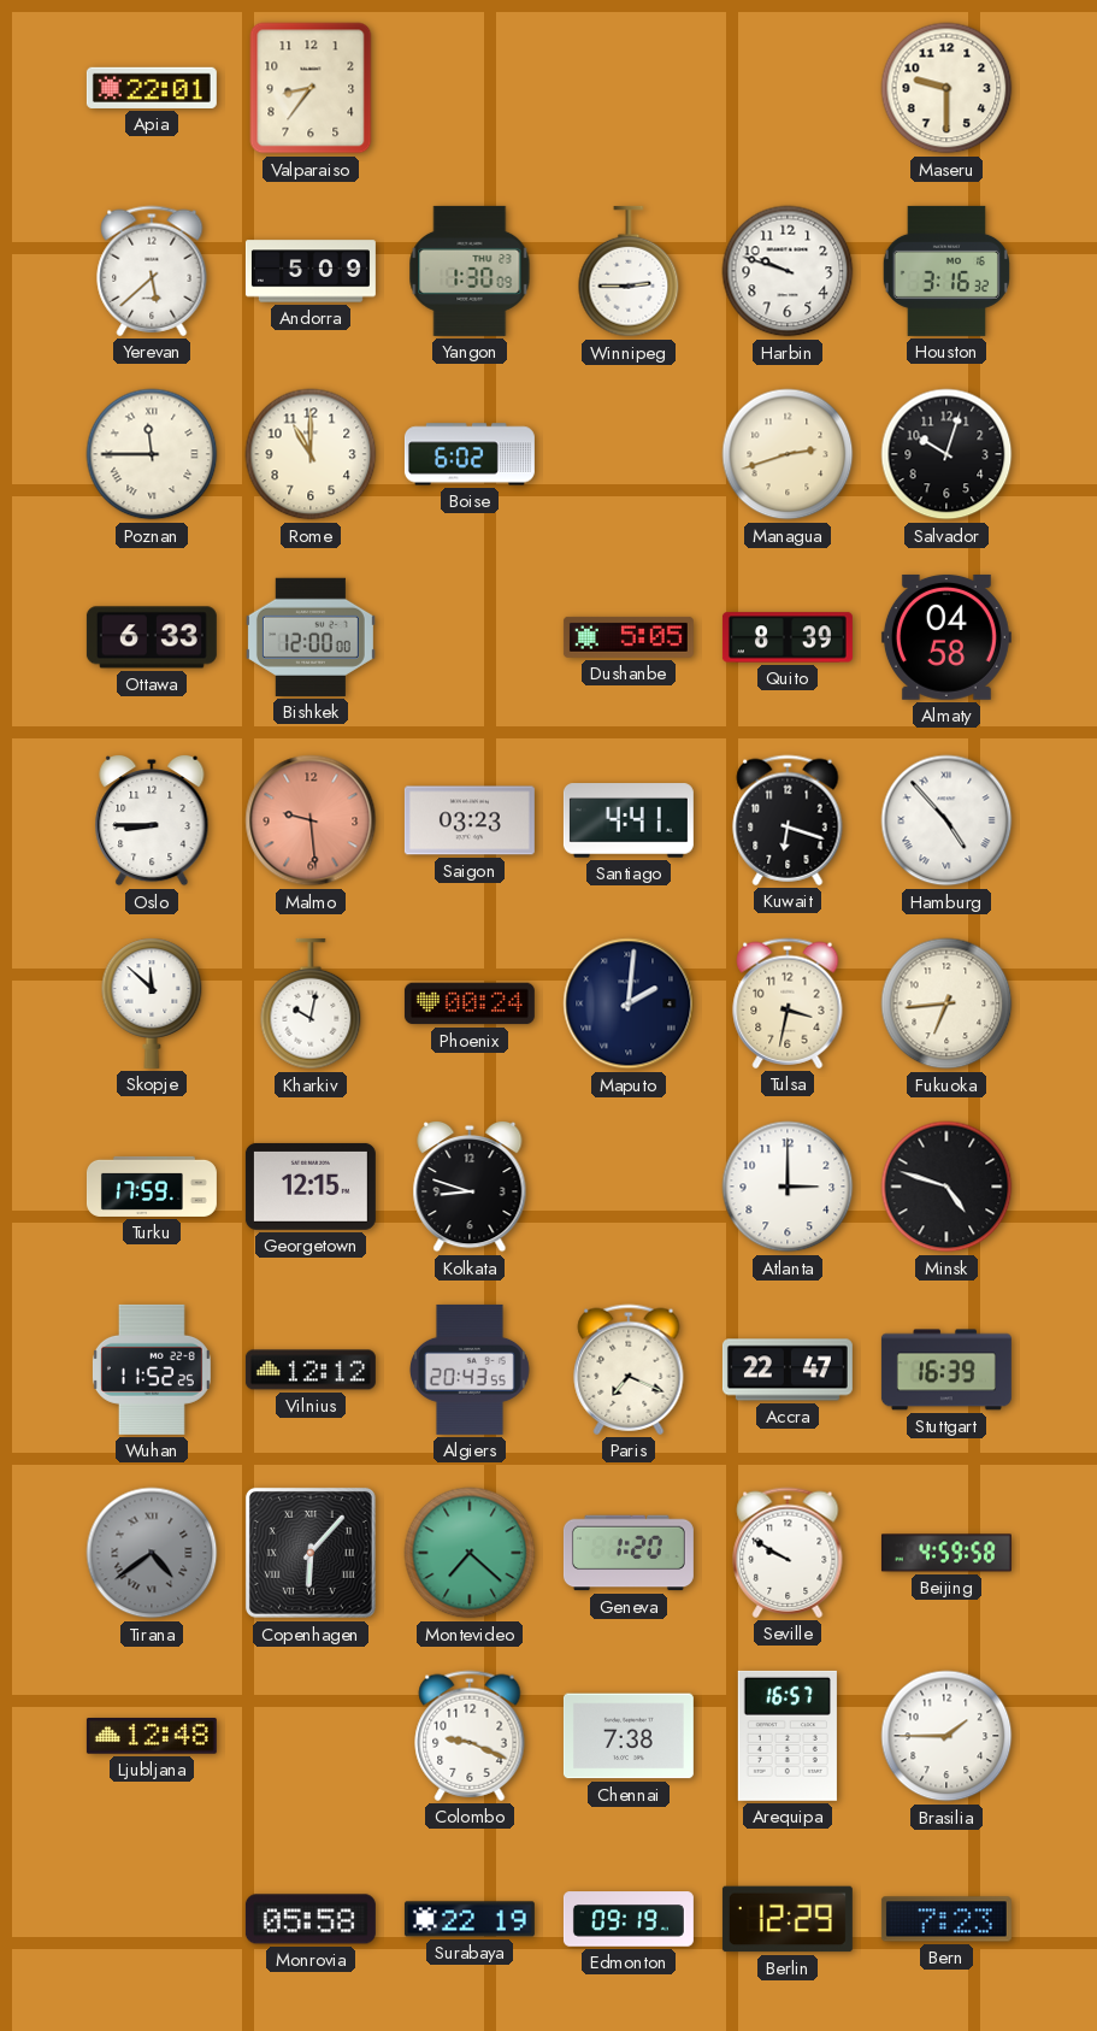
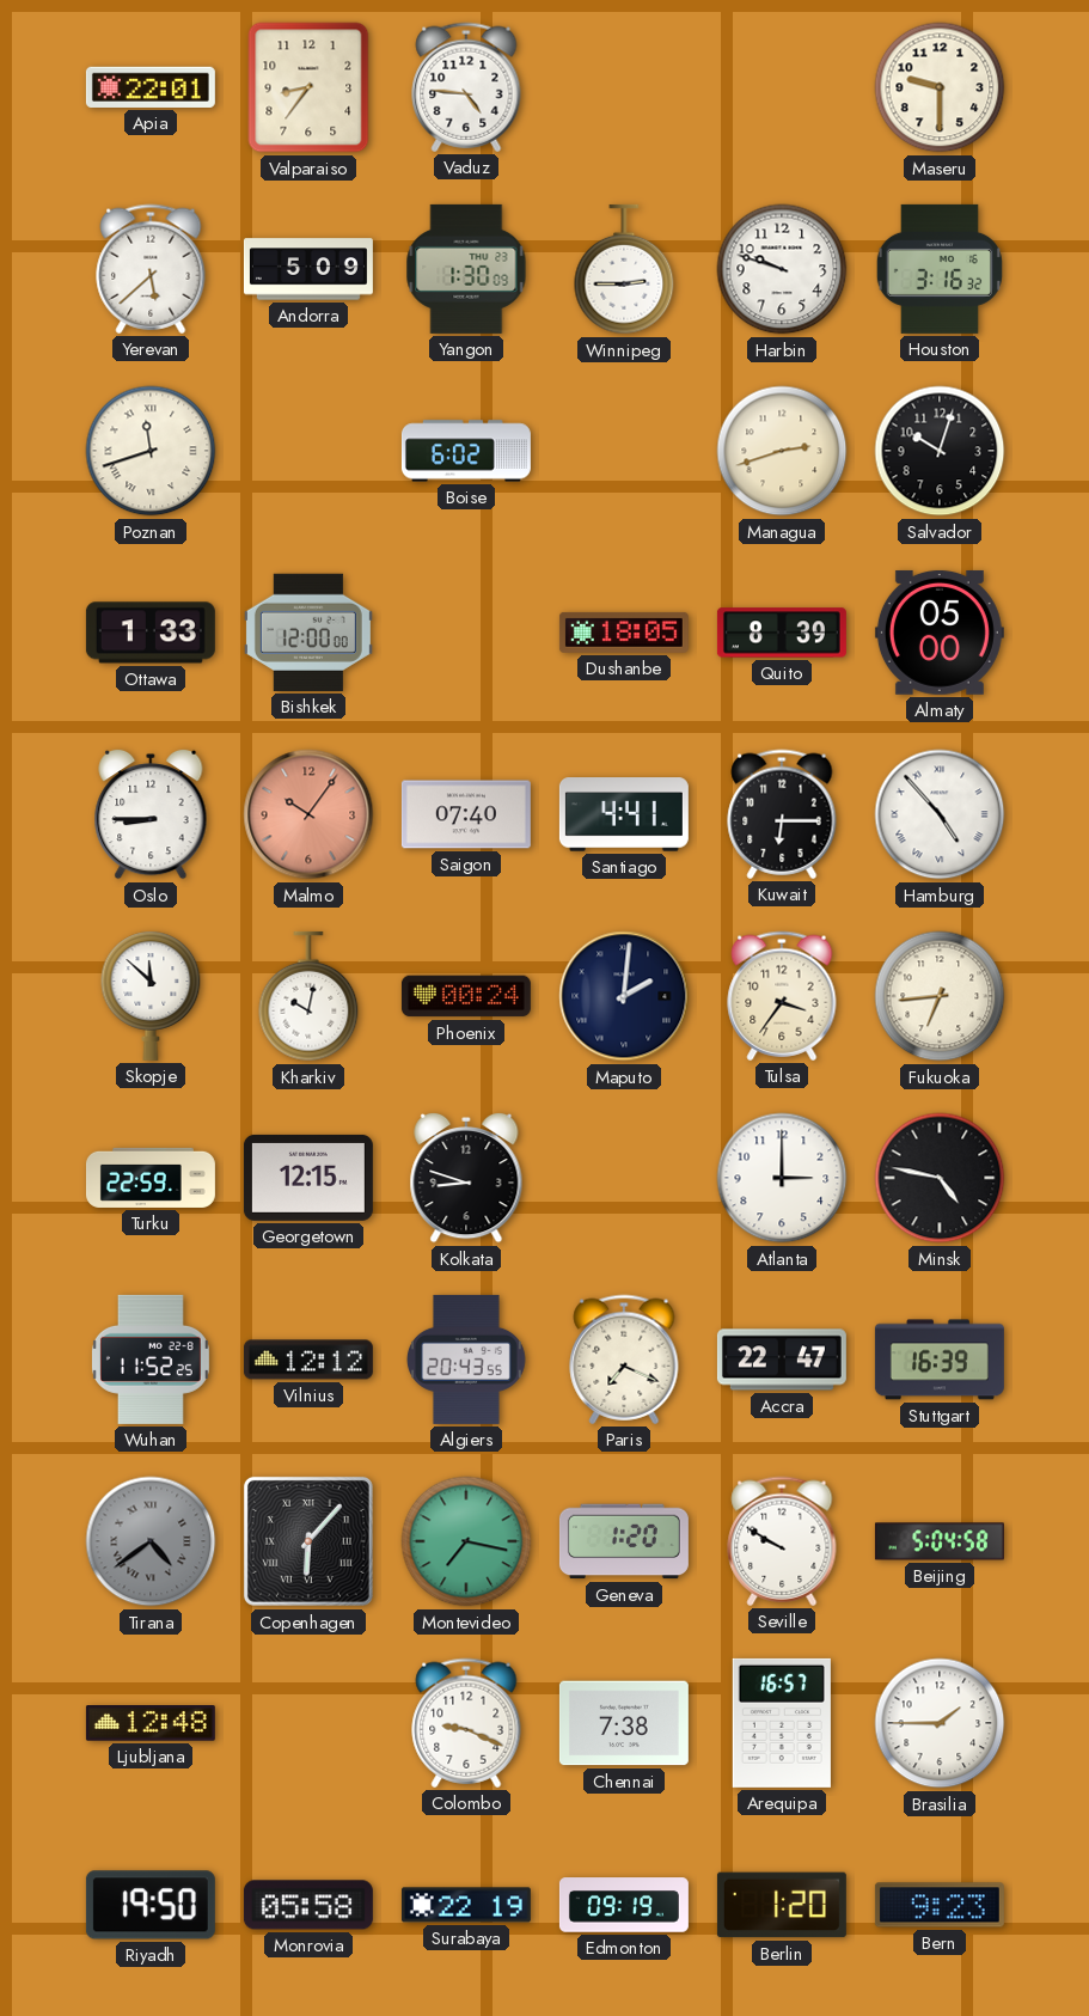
Vaduz: none -> 4:46
Poznan: 11:45 -> 11:42
Rome: 11:00 -> none
Ottawa: 6:33 -> 1:33
Dushanbe: 5:05 -> 18:05
Almaty: 04:58 -> 05:00
Malmo: 9:29 -> 10:06
Saigon: 03:23 -> 07:40
Kuwait: 6:18 -> 6:15
Tulsa: 3:32 -> 3:36
Turku: 17:59 -> 22:59
Minsk: 4:48 -> 4:47
Montevideo: 7:22 -> 7:17
Beijing: 4:59 -> 5:04
Riyadh: none -> 19:50
Berlin: 12:29 -> 1:20
Bern: 7:23 -> 9:23
